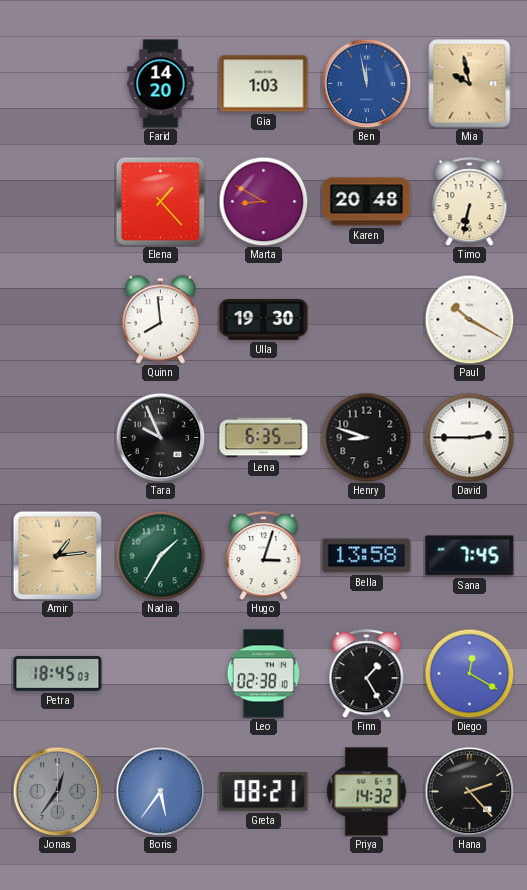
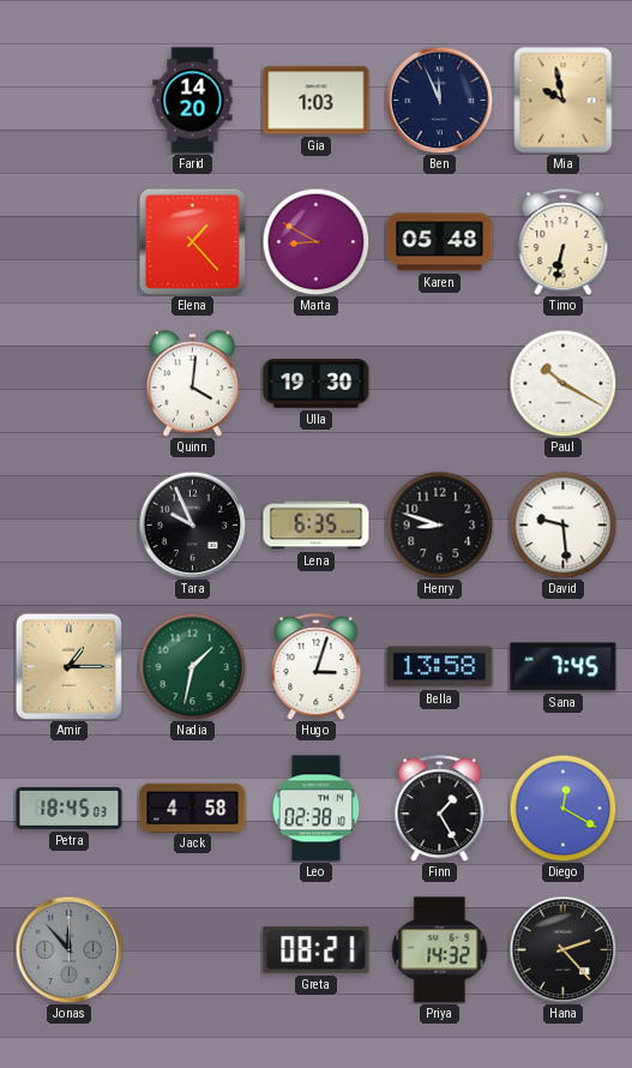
Ben: 11:58 -> 11:56
Ben dial: blue -> navy
Karen: 20:48 -> 05:48
Quinn: 7:59 -> 4:01
David: 2:45 -> 9:29
Amir: 1:14 -> 1:15
Nadia: 1:35 -> 1:32
Jack: none -> 4:58
Jonas: 12:36 -> 11:53
Boris: 5:36 -> none
